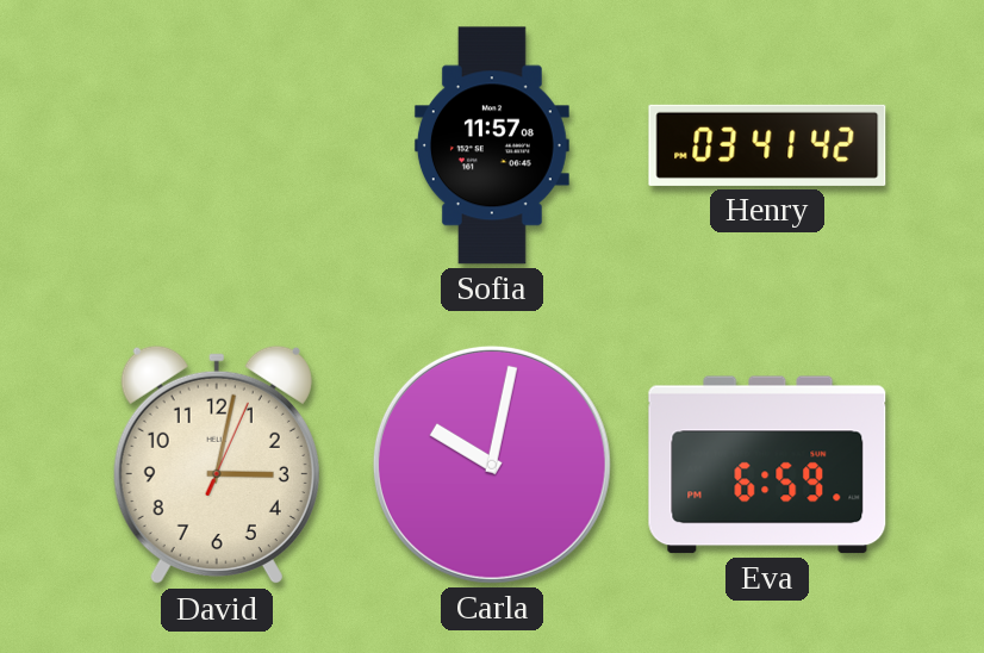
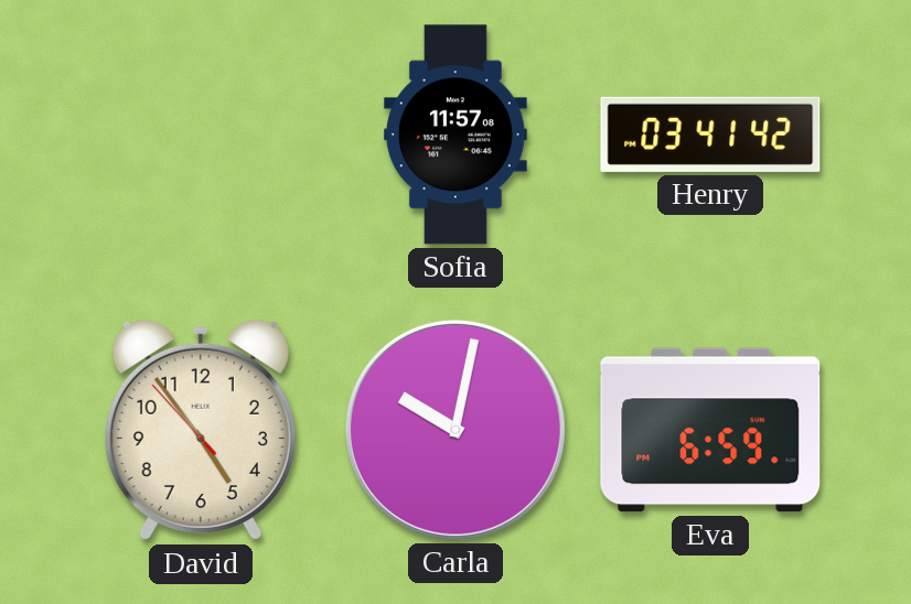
David: 3:02 -> 4:53
